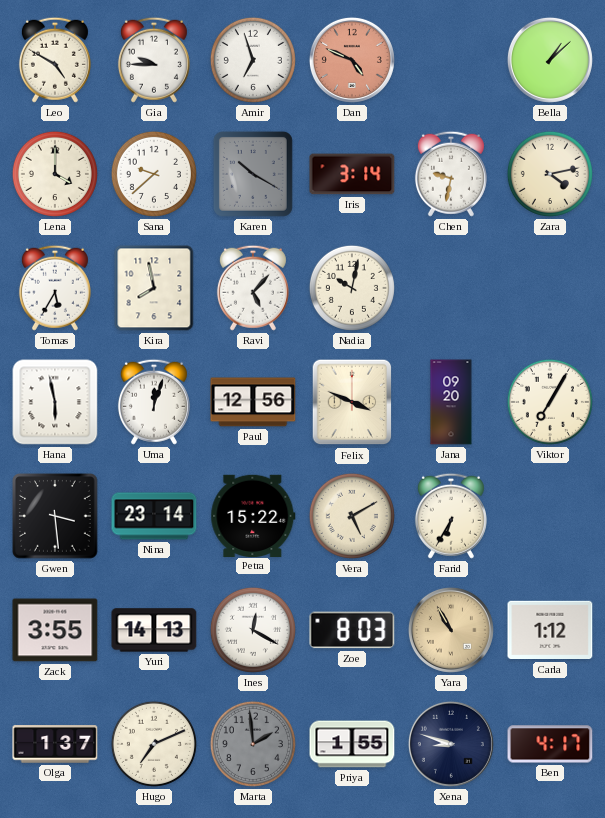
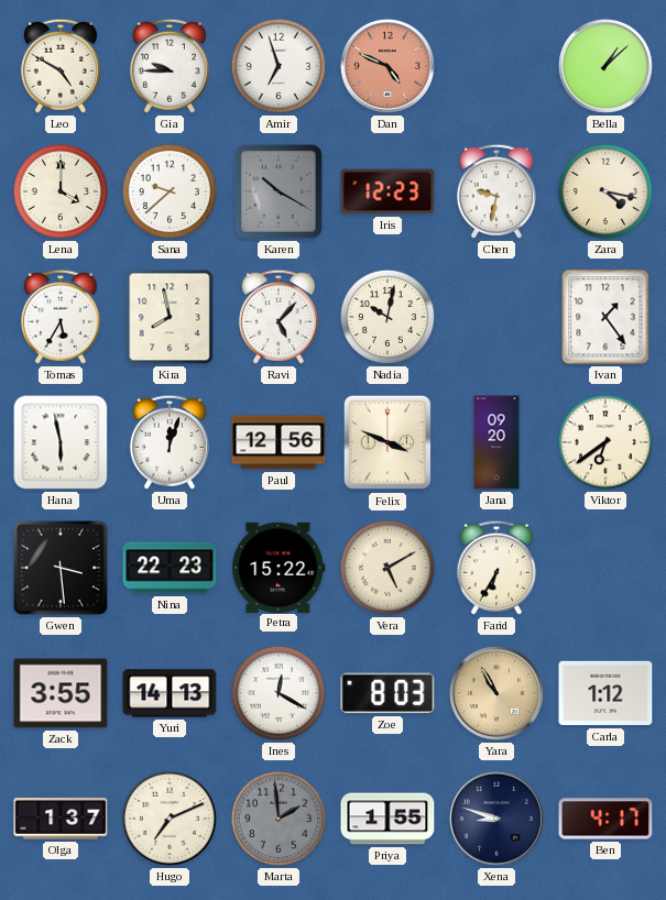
Iris: 3:14 -> 12:23
Zara: 4:13 -> 4:17
Ivan: none -> 1:24
Viktor: 7:05 -> 6:39
Nina: 23:14 -> 22:23
